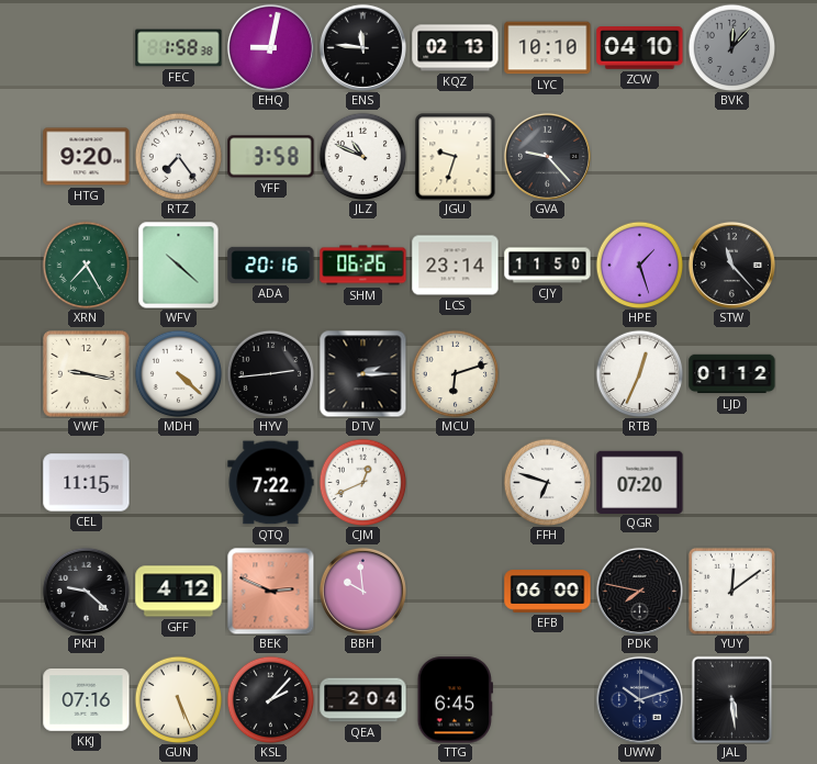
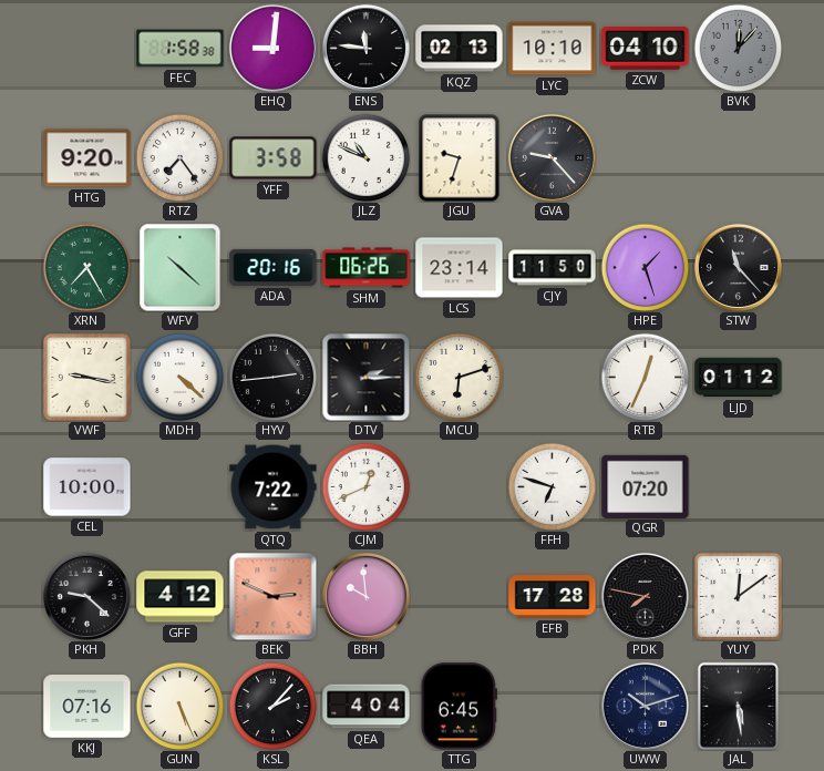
EHQ: 9:02 -> 9:01
CEL: 11:15 -> 10:00
EFB: 06:00 -> 17:28
QEA: 2:04 -> 4:04
